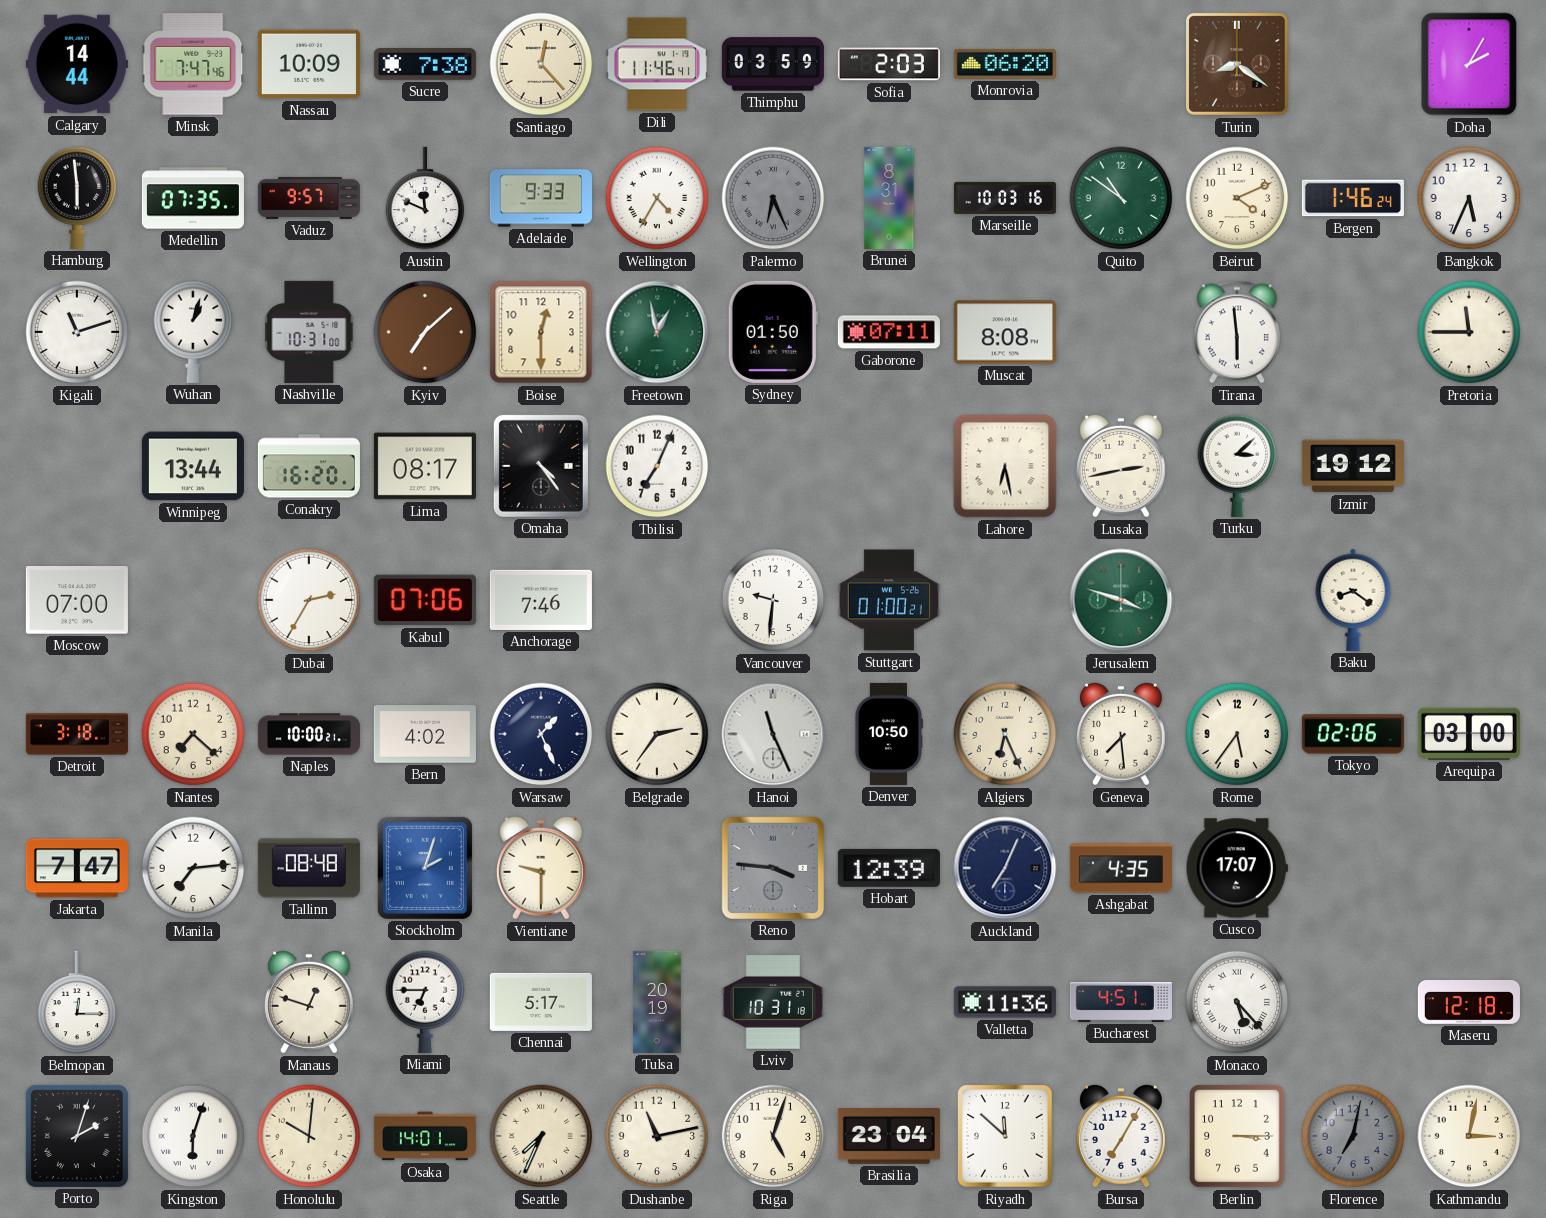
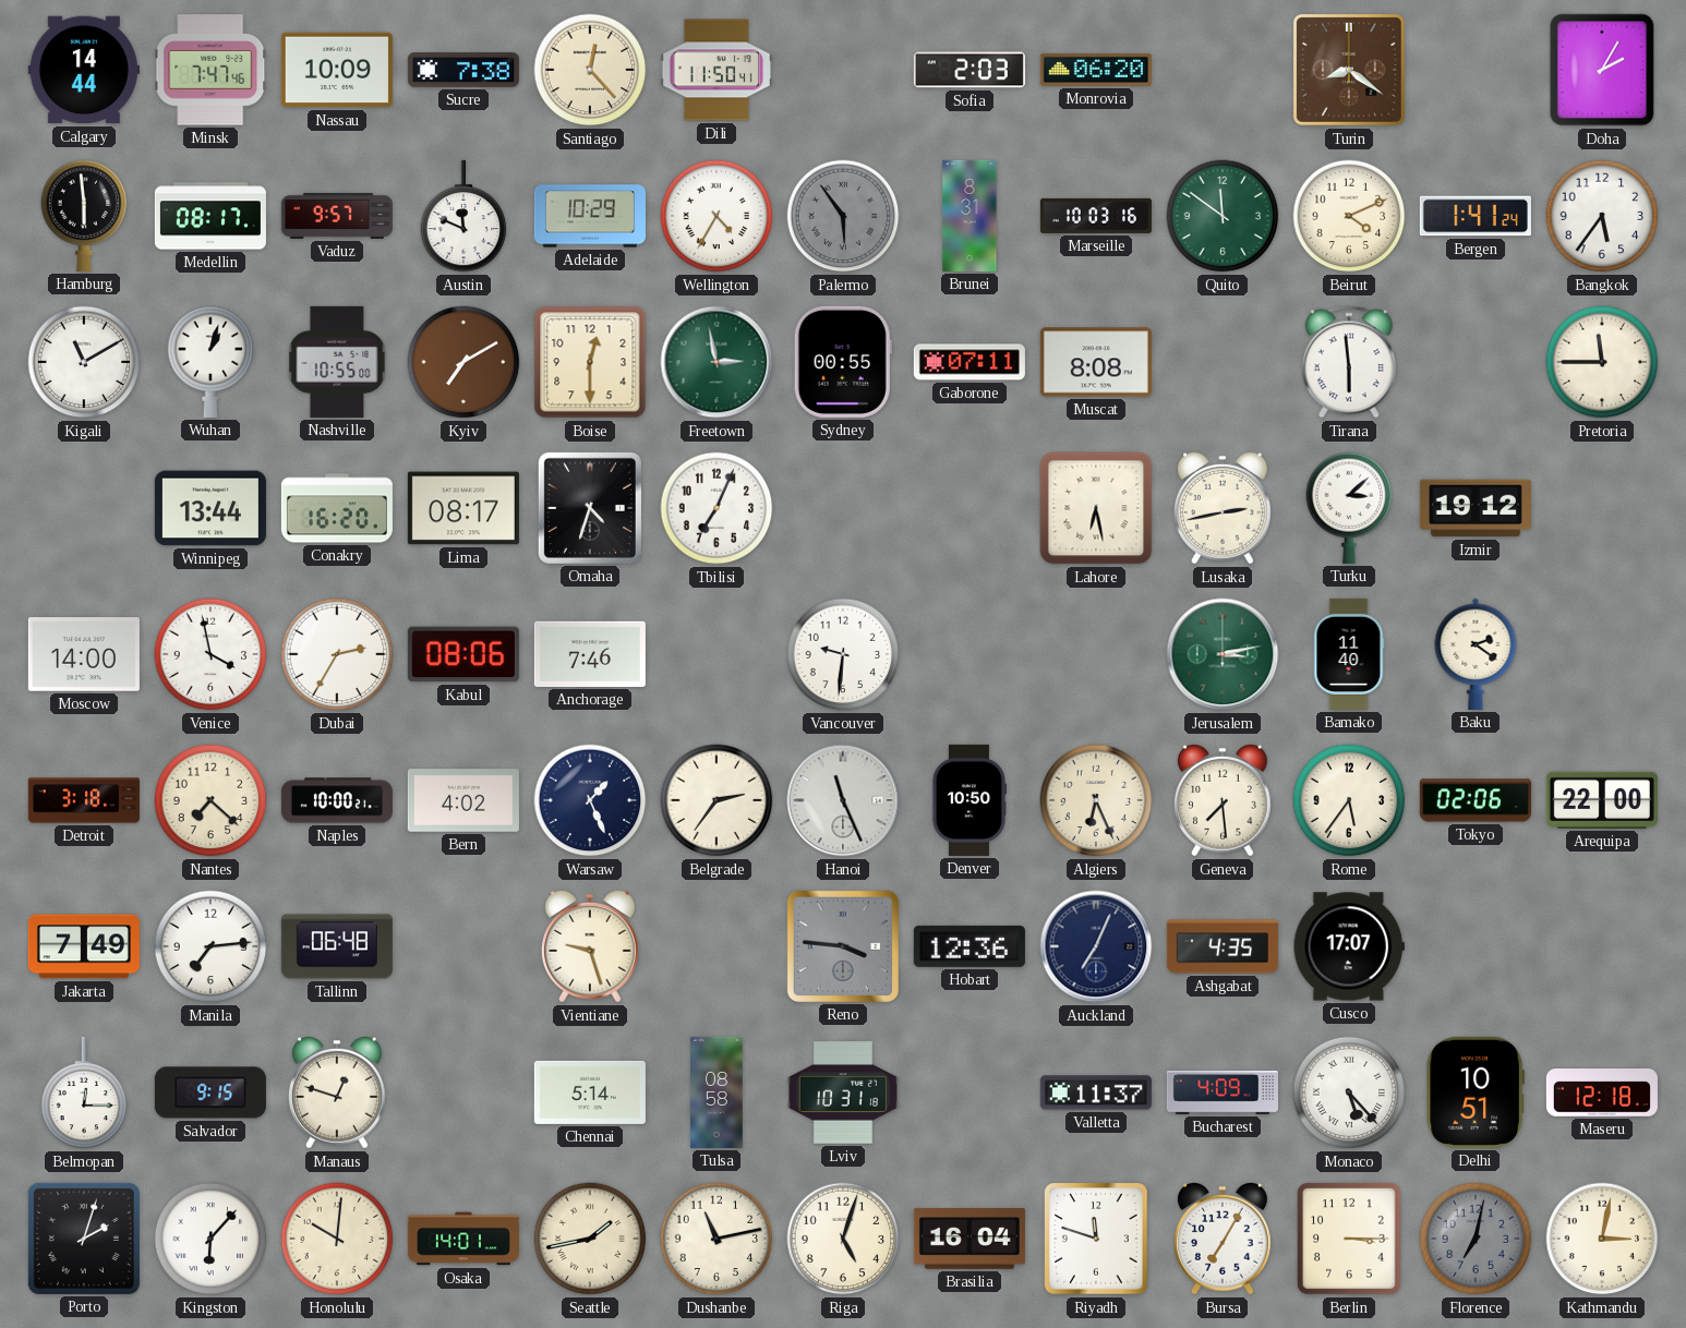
Dili: 11:46 -> 11:50
Thimphu: 03:59 -> none
Medellin: 07:35 -> 08:17
Adelaide: 9:33 -> 10:29
Palermo: 6:26 -> 5:54
Quito: 10:51 -> 11:51
Bergen: 1:46 -> 1:41
Bangkok: 5:34 -> 5:36
Kigali: 11:12 -> 11:10
Nashville: 10:31 -> 10:55
Kyiv: 7:08 -> 7:10
Freetown: 12:58 -> 2:58
Sydney: 01:50 -> 00:55
Omaha: 4:24 -> 4:33
Moscow: 07:00 -> 14:00
Venice: none -> 3:58
Kabul: 07:06 -> 08:06
Stuttgart: 01:00 -> none
Jerusalem: 3:48 -> 3:13
Bamako: none -> 11:40
Baku: 8:21 -> 2:21
Arequipa: 03:00 -> 22:00
Jakarta: 7:47 -> 7:49
Tallinn: 08:48 -> 06:48
Stockholm: 2:03 -> none
Vientiane: 9:30 -> 9:27
Hobart: 12:39 -> 12:36
Salvador: none -> 9:15
Miami: 6:45 -> none
Chennai: 5:17 -> 5:14
Tulsa: 20:19 -> 08:58
Valletta: 11:36 -> 11:37
Bucharest: 4:51 -> 4:09
Delhi: none -> 10:51
Kingston: 6:03 -> 6:07
Seattle: 7:34 -> 1:43
Brasilia: 23:04 -> 16:04
Riyadh: 11:52 -> 11:48
